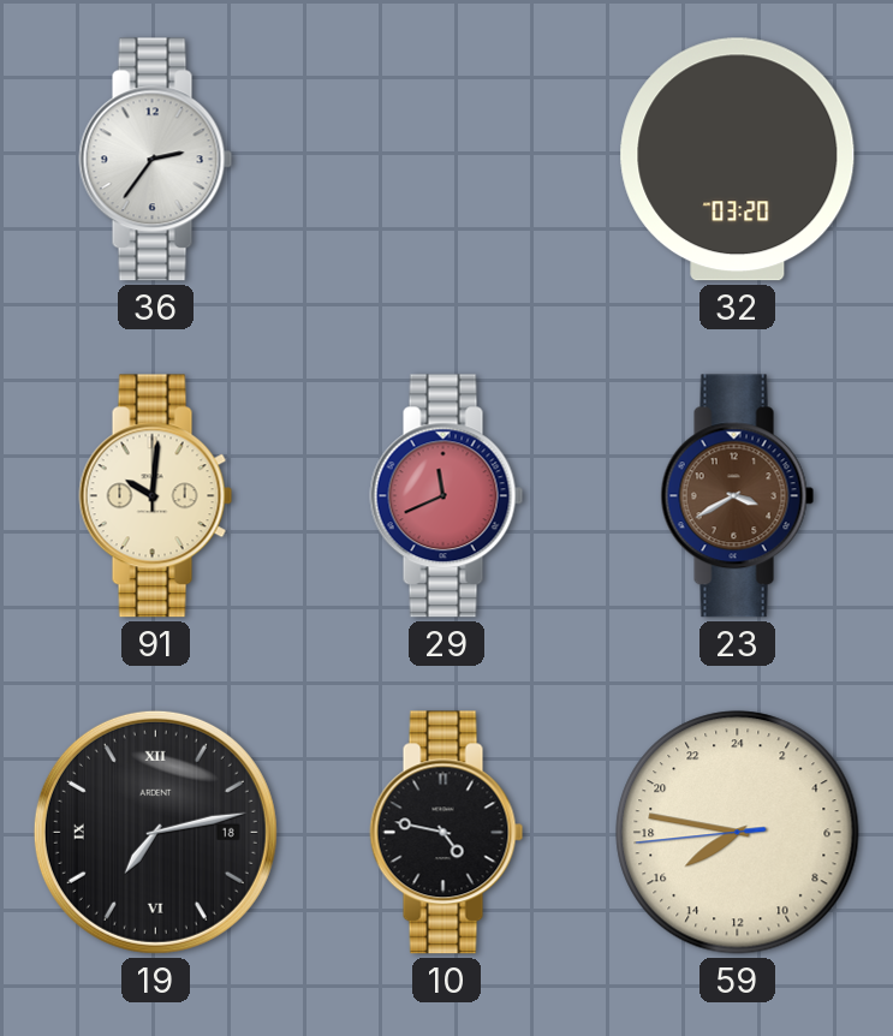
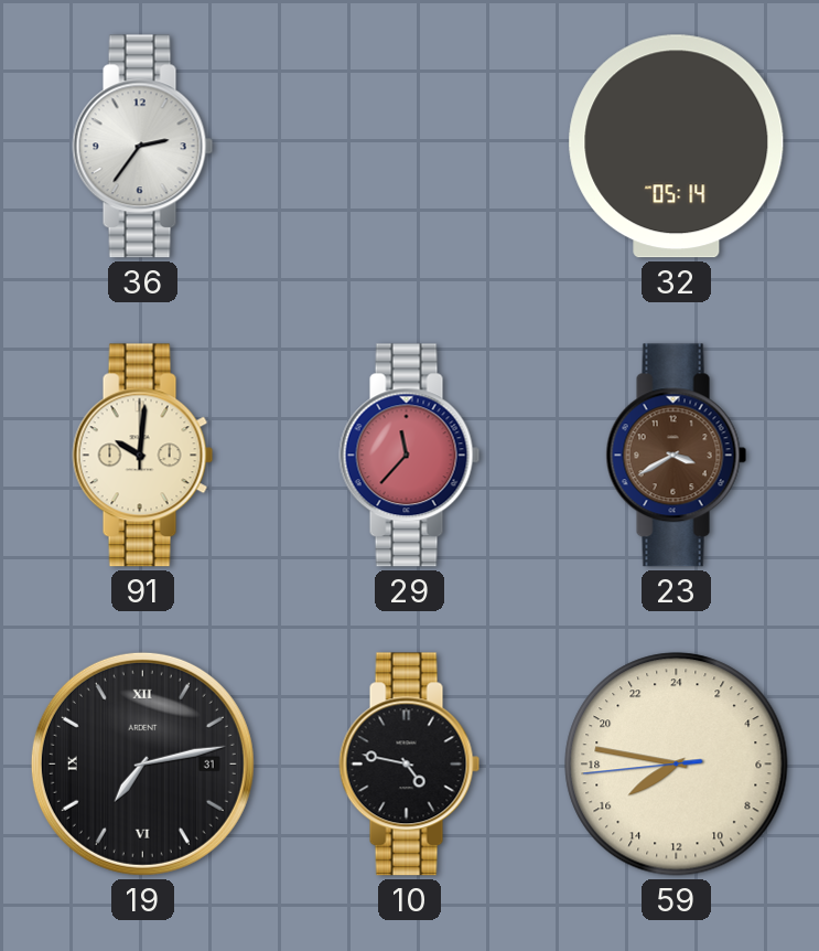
32: 03:20 -> 05:14
29: 11:41 -> 11:37
19 date: 18 -> 31
